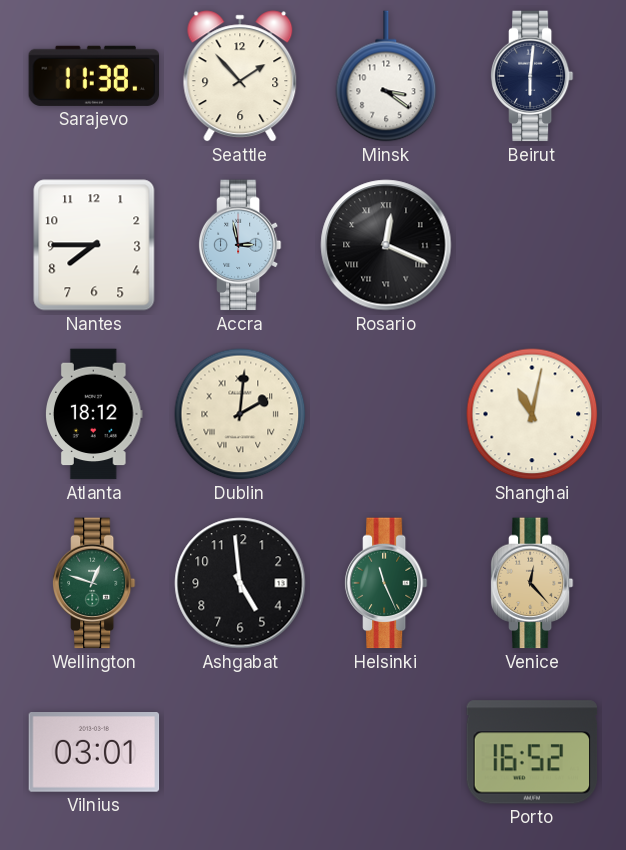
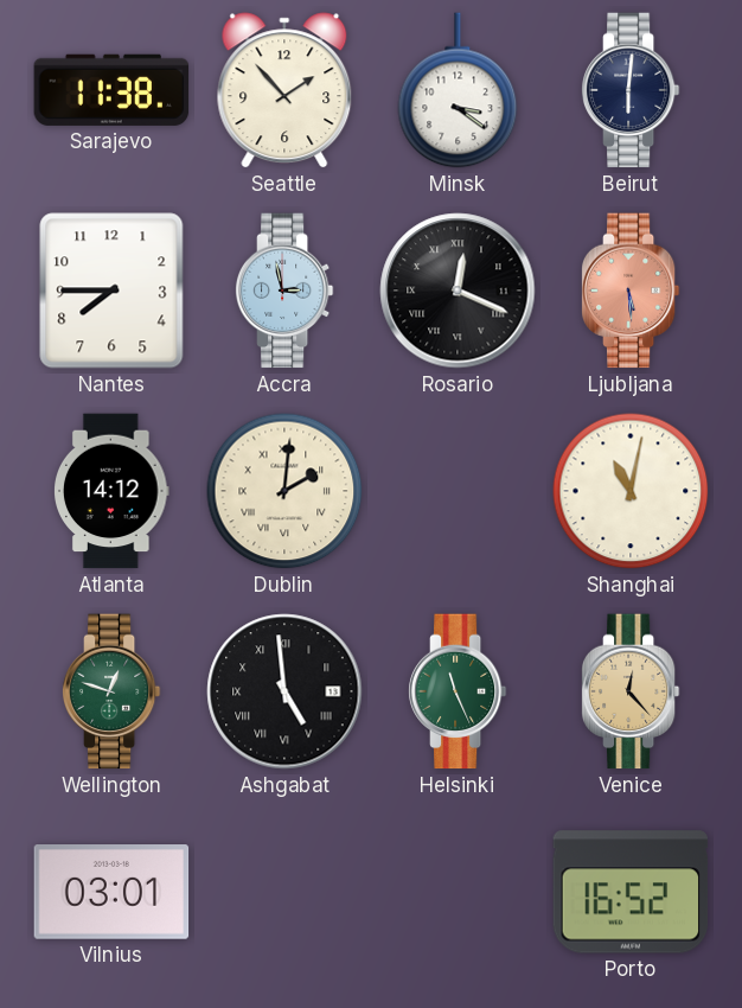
Ljubljana: none -> 5:29
Atlanta: 18:12 -> 14:12
Ashgabat numerals: Arabic -> Roman
